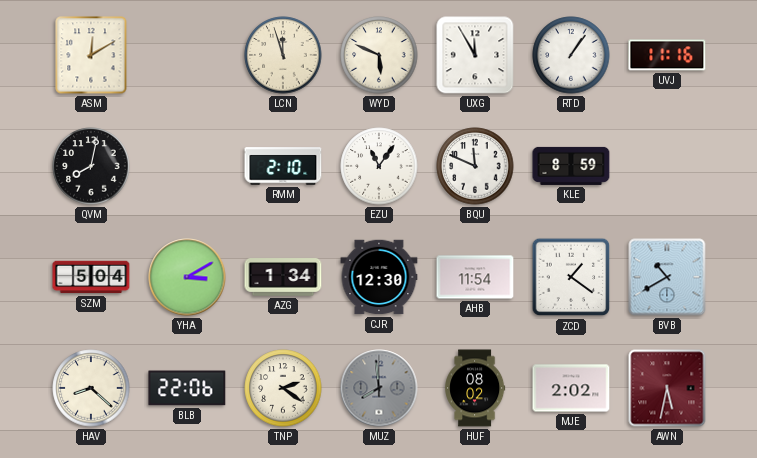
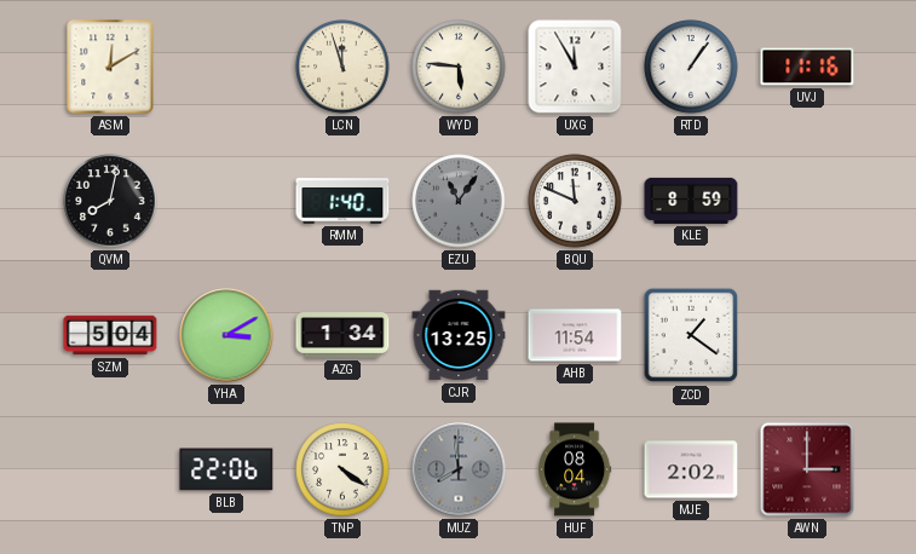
WYD: 5:49 -> 5:46
RMM: 2:10 -> 1:40
EZU dial: white -> grey
CJR: 12:30 -> 13:25
BVB: 10:40 -> none
HAV: 8:22 -> none
TNP: 2:21 -> 4:21
HUF: 08:02 -> 08:04
AWN: 5:32 -> 3:00
